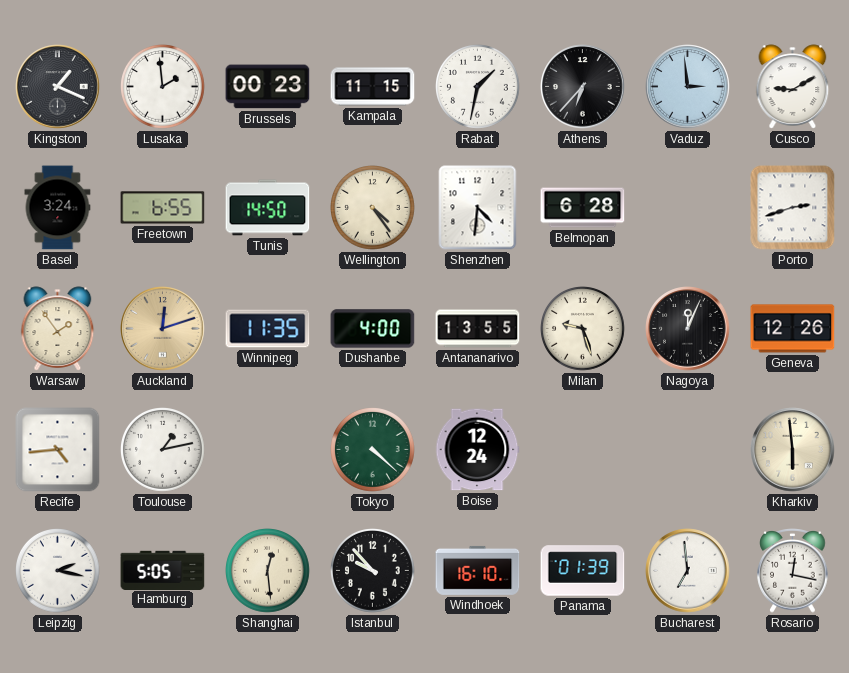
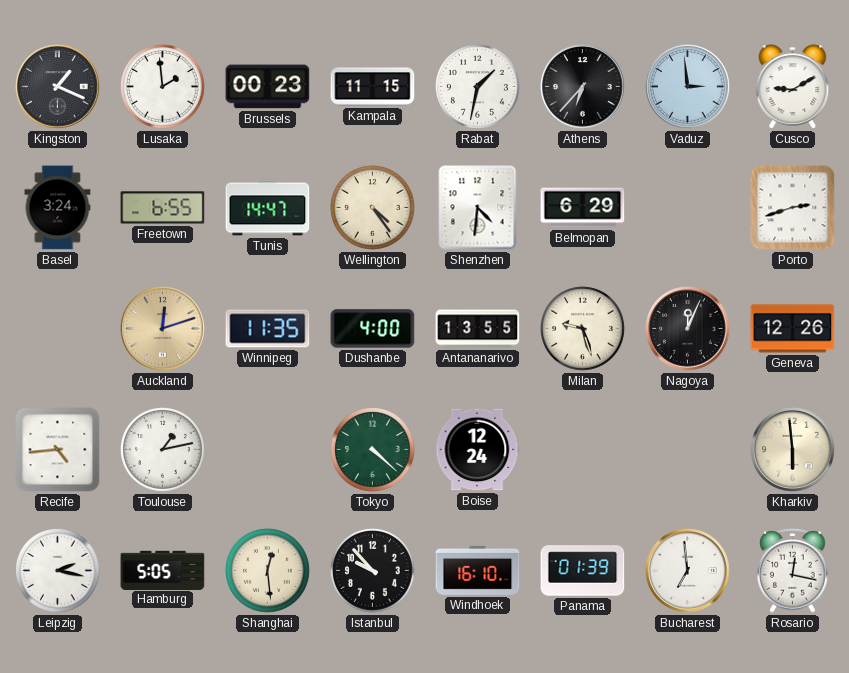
Tunis: 14:50 -> 14:47
Belmopan: 6:28 -> 6:29
Warsaw: 1:54 -> none
